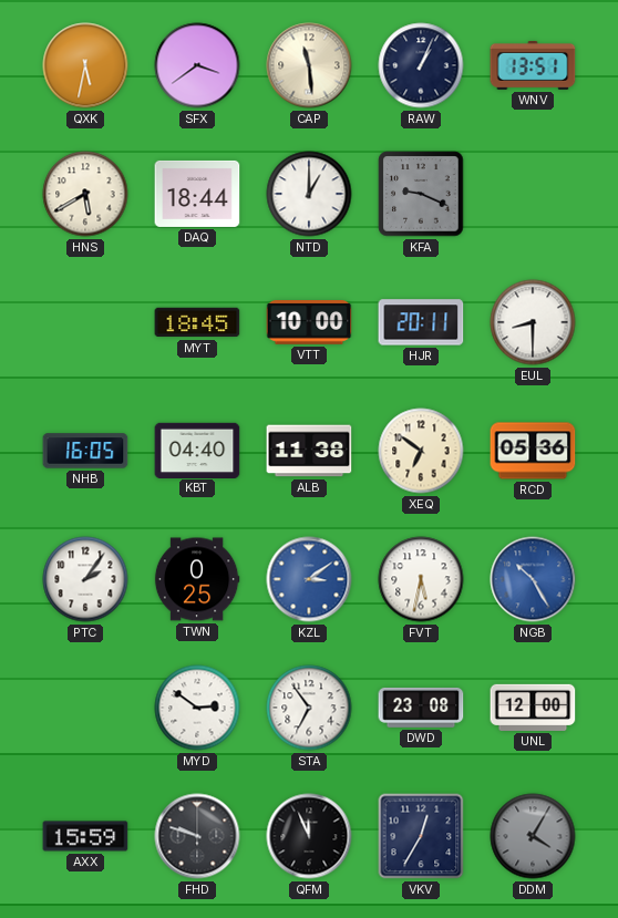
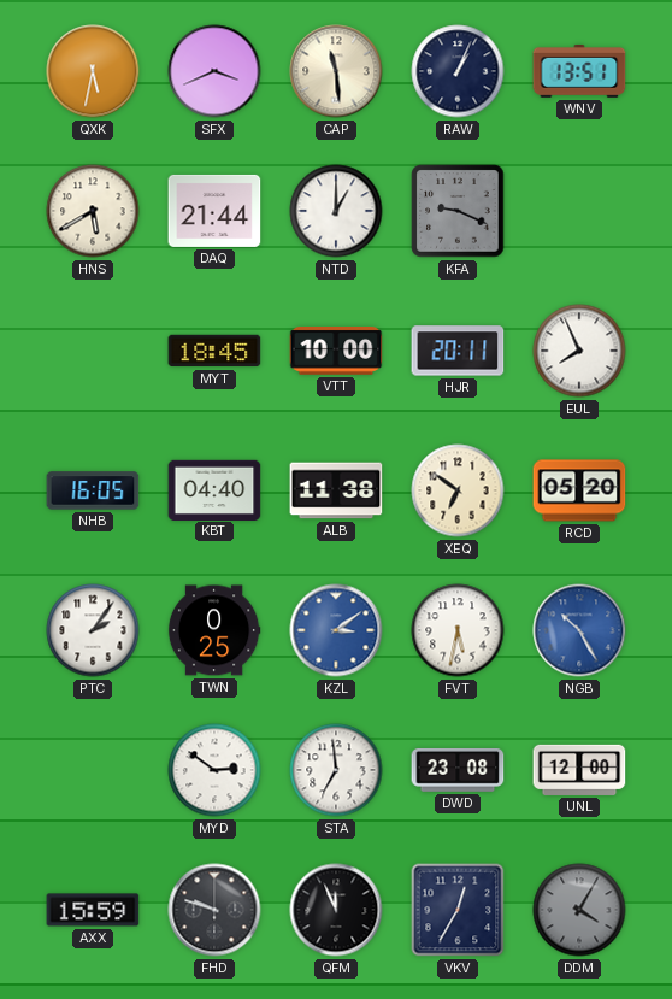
SFX: 3:39 -> 3:41
DAQ: 18:44 -> 21:44
EUL: 8:30 -> 7:56
RCD: 05:36 -> 05:20
STA: 6:54 -> 6:59
